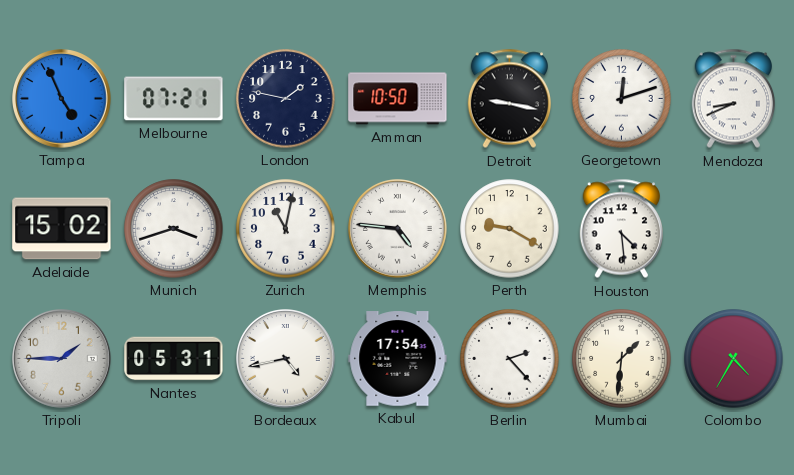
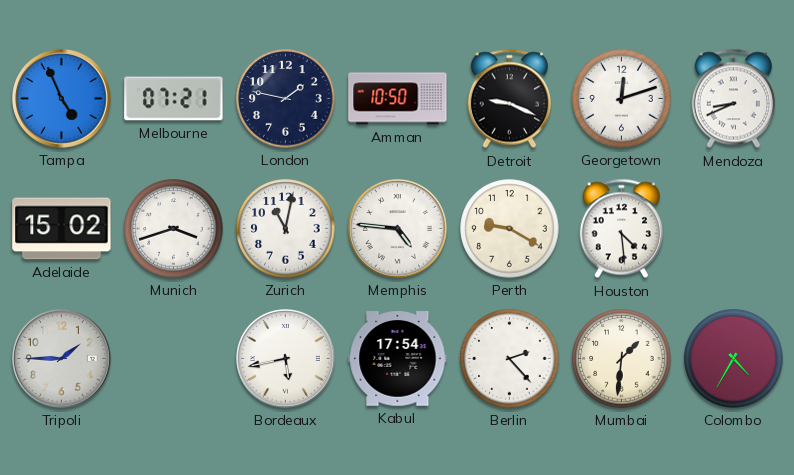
Detroit: 9:17 -> 9:19
Nantes: 05:31 -> none
Bordeaux: 4:43 -> 5:43
